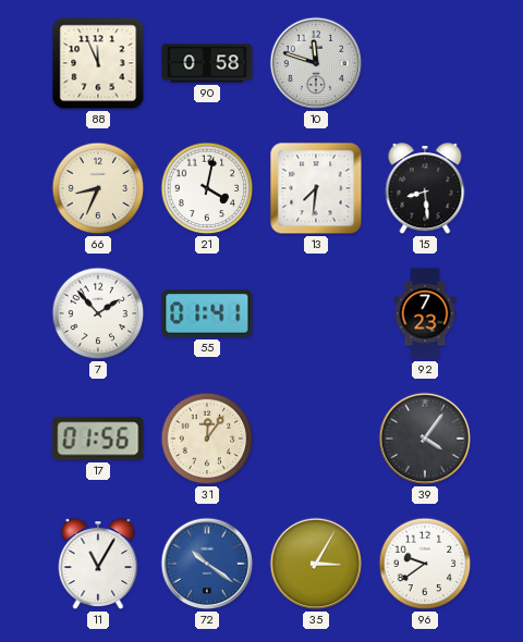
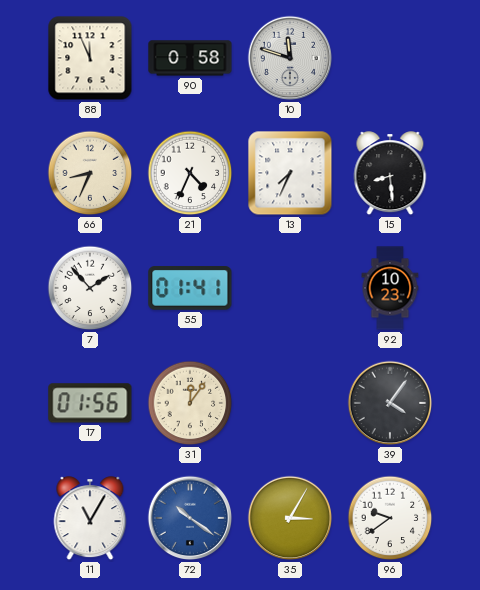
21: 4:02 -> 4:34
13: 7:31 -> 7:34
92: 7:23 -> 10:23
